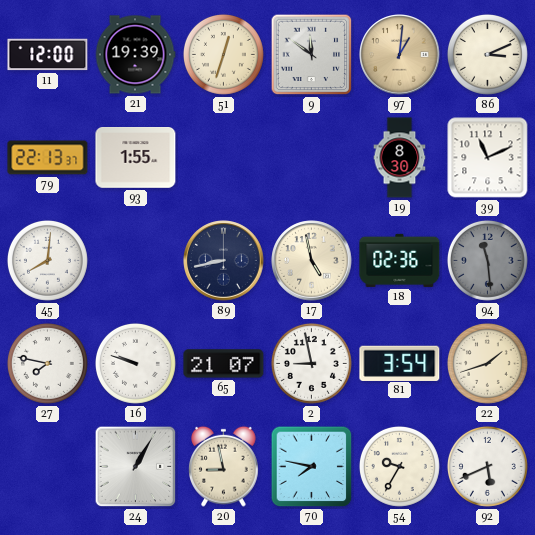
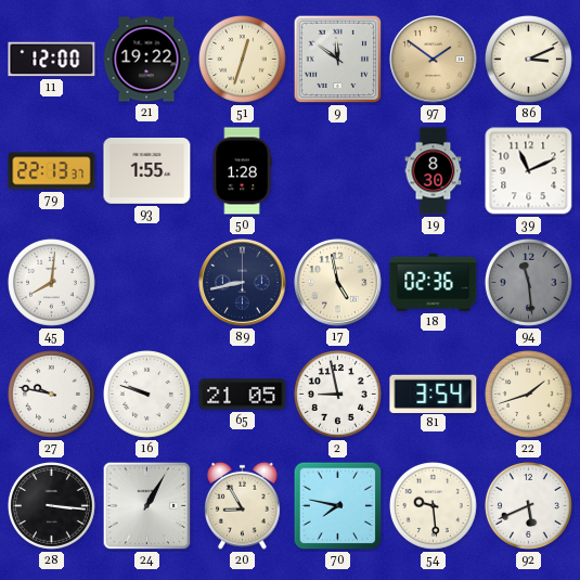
21: 19:39 -> 19:22
97: 1:01 -> 1:51
50: none -> 1:28
27: 7:47 -> 9:47
65: 21:07 -> 21:05
28: none -> 3:16
20: 8:58 -> 8:55
54: 9:35 -> 9:29
